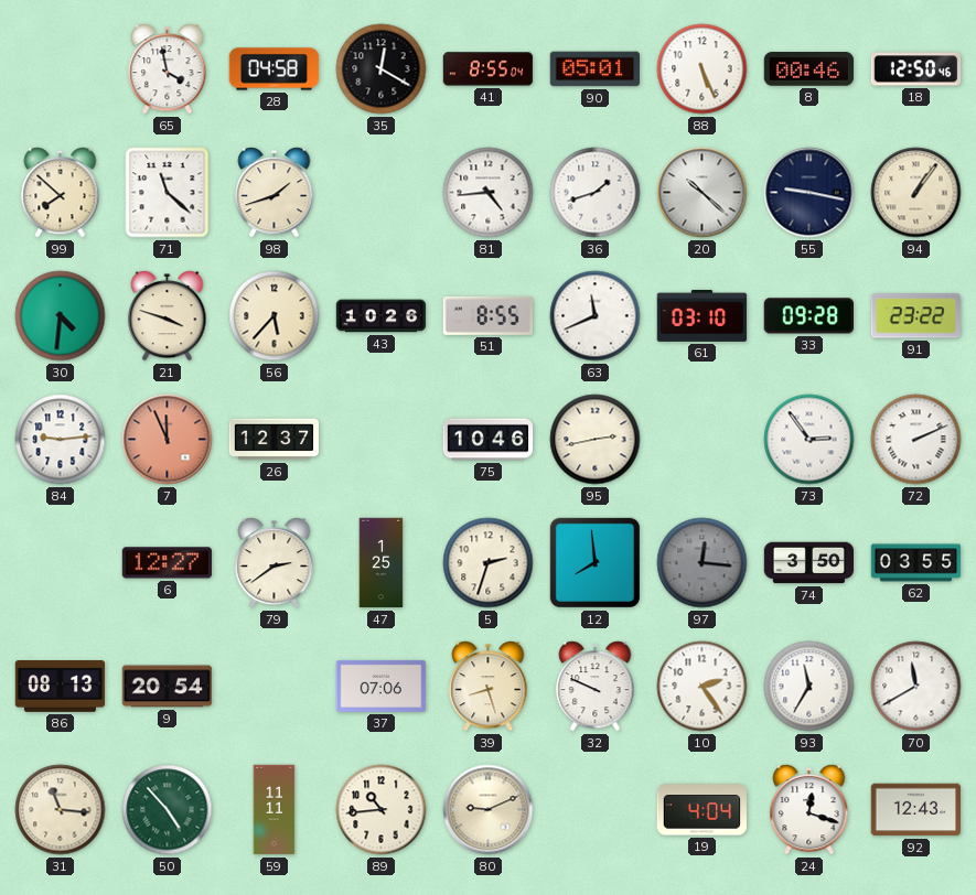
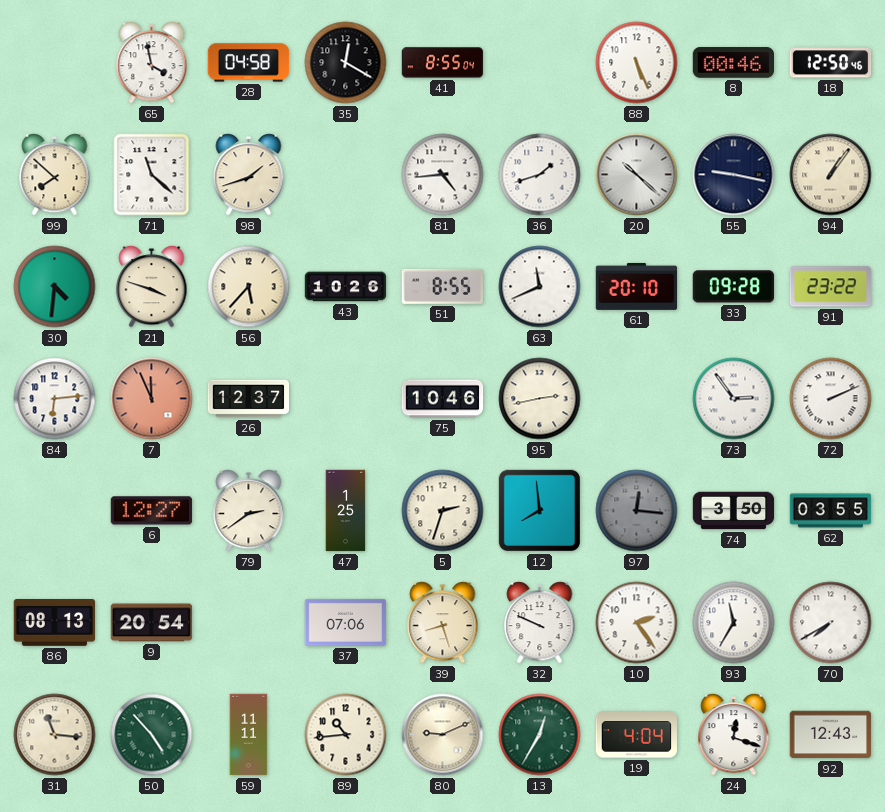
90: 05:01 -> none
61: 03:10 -> 20:10
84: 9:14 -> 6:14
70: 11:40 -> 7:40
13: none -> 12:35
